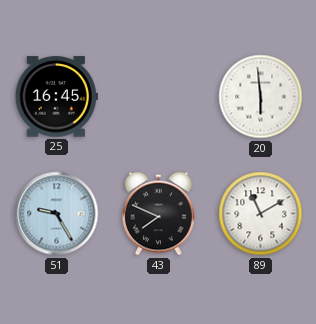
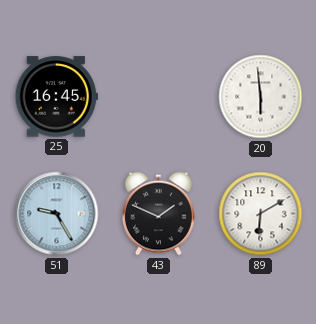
43: 7:49 -> 1:49
89: 11:10 -> 6:10
